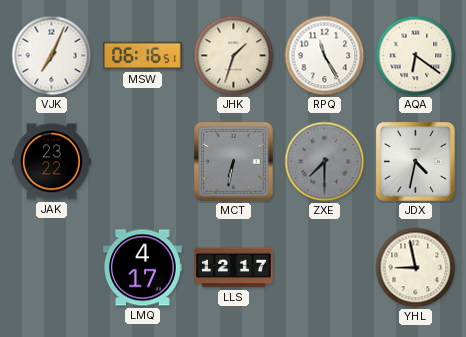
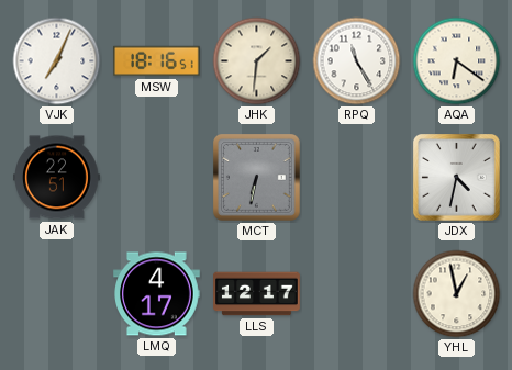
MSW: 06:16 -> 18:16
JHK: 1:33 -> 1:31
JAK: 23:22 -> 22:51
ZXE: 7:30 -> none
YHL: 8:58 -> 12:58
